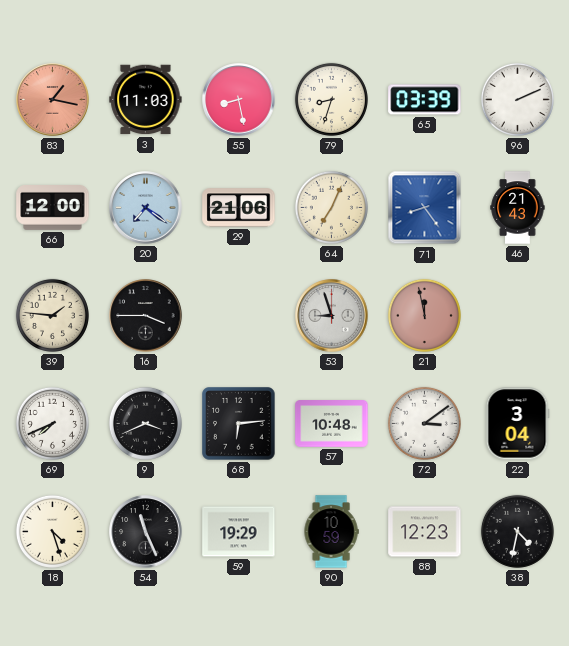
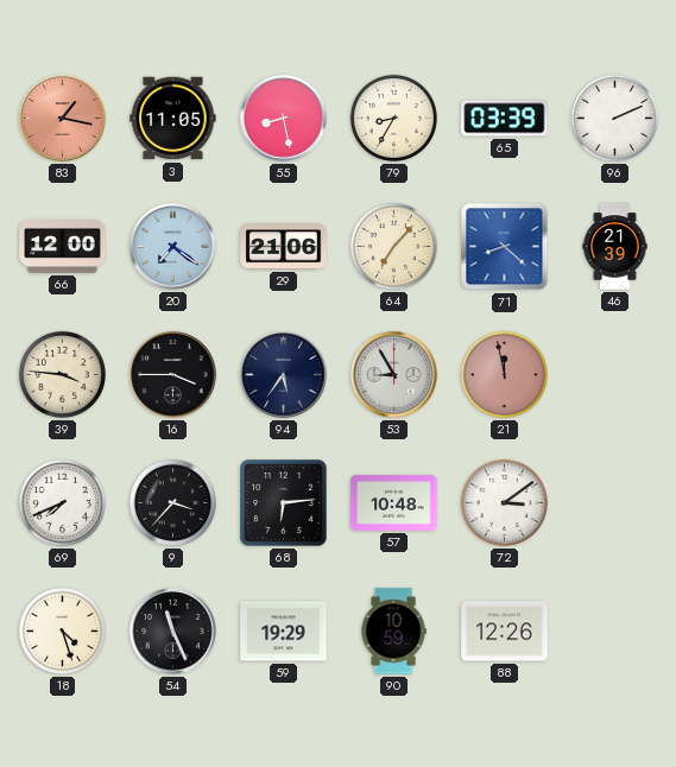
3: 11:03 -> 11:05
79: 8:33 -> 8:35
64: 7:04 -> 7:07
71: 8:24 -> 8:22
46: 21:43 -> 21:39
39: 1:46 -> 3:46
94: none -> 5:36
53: 8:57 -> 8:55
9: 3:41 -> 3:37
22: 3:04 -> none
88: 12:23 -> 12:26
38: 4:32 -> none
